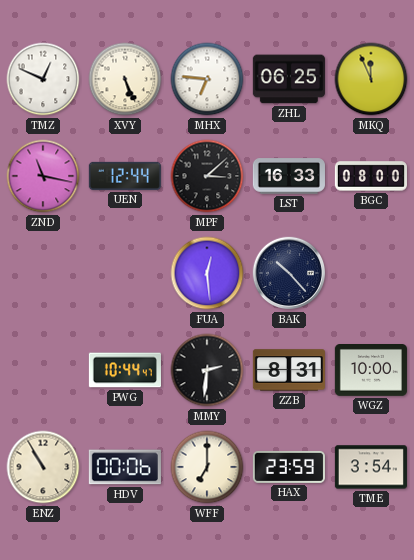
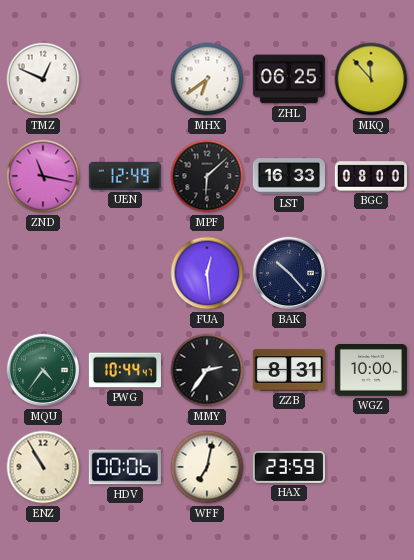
XVY: 5:26 -> none
MHX: 6:46 -> 6:39
MKQ: 11:56 -> 11:53
UEN: 12:44 -> 12:49
MPF: 3:08 -> 6:08
MQU: none -> 4:36
MMY: 2:31 -> 2:36
WFF: 7:00 -> 7:02
TME: 3:54 -> none
